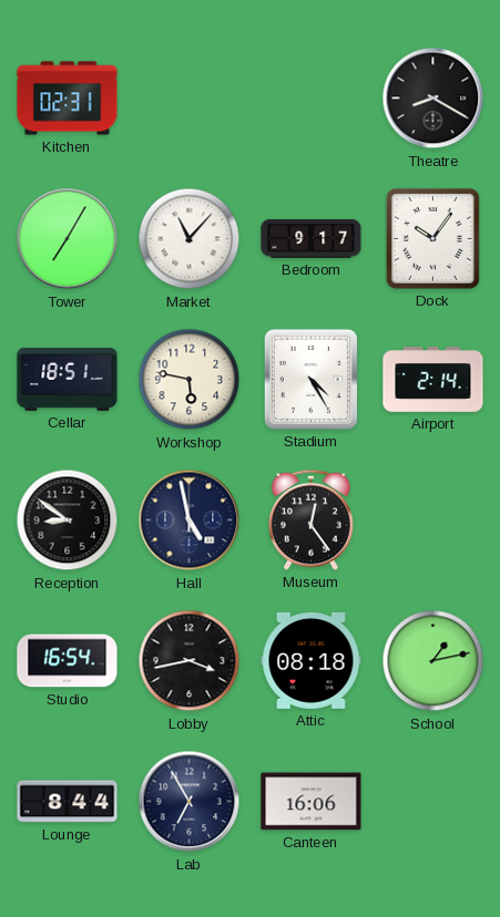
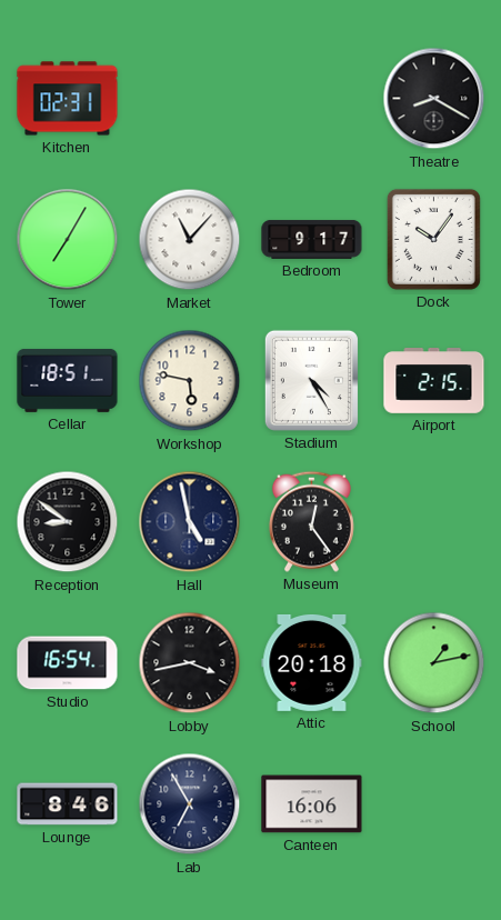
Airport: 2:14 -> 2:15
Attic: 08:18 -> 20:18
Lounge: 8:44 -> 8:46
